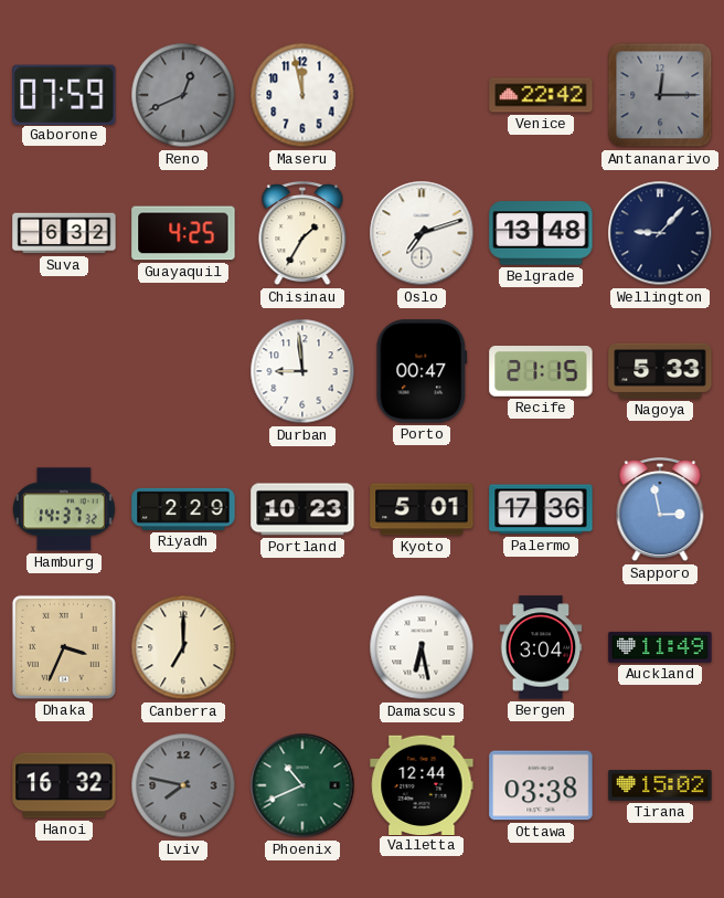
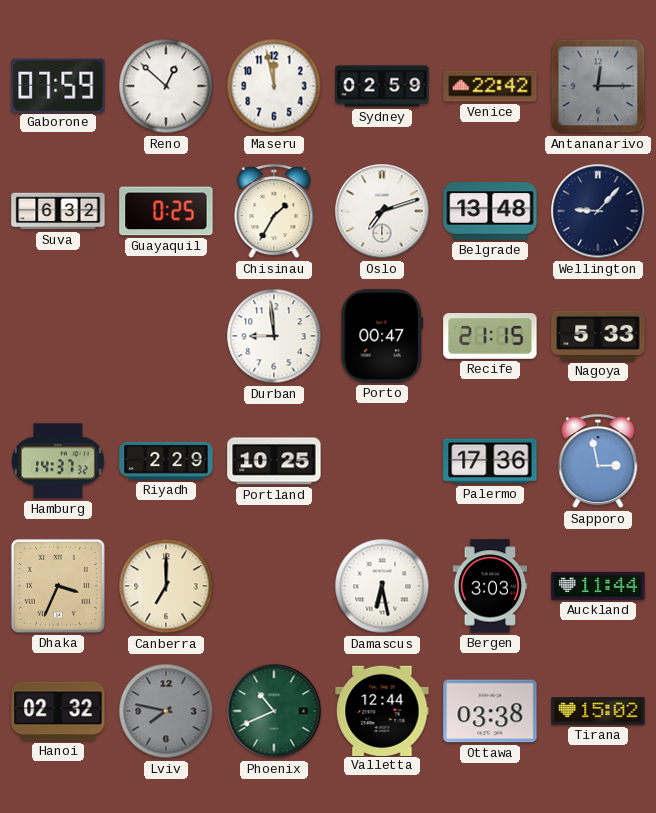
Reno: 12:41 -> 12:52
Reno dial: grey -> white
Sydney: none -> 02:59
Guayaquil: 4:25 -> 0:25
Portland: 10:23 -> 10:25
Kyoto: 5:01 -> none
Bergen: 3:04 -> 3:03
Auckland: 11:49 -> 11:44
Hanoi: 16:32 -> 02:32
